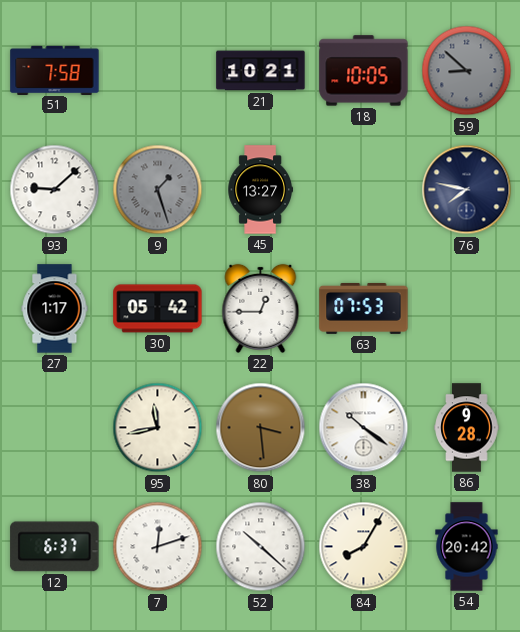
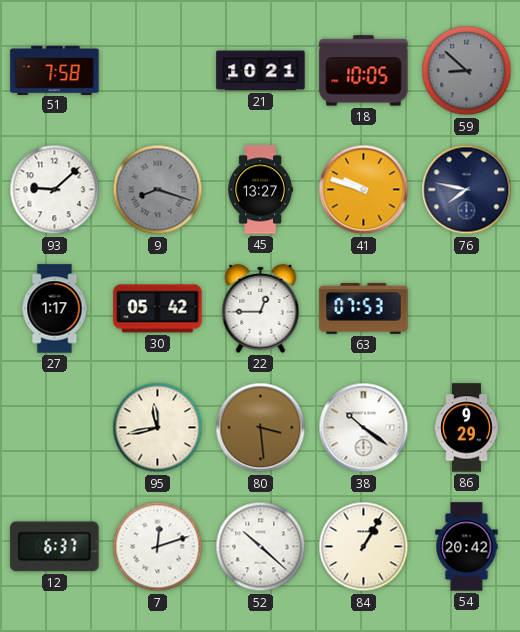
9: 1:27 -> 8:18
41: none -> 9:48
86: 9:28 -> 9:29
84: 8:05 -> 1:05
